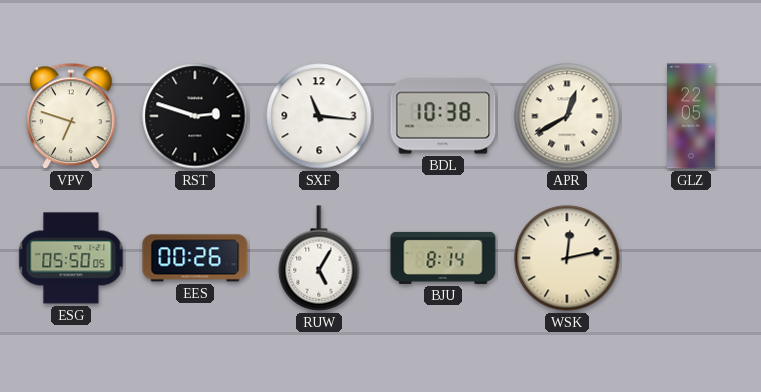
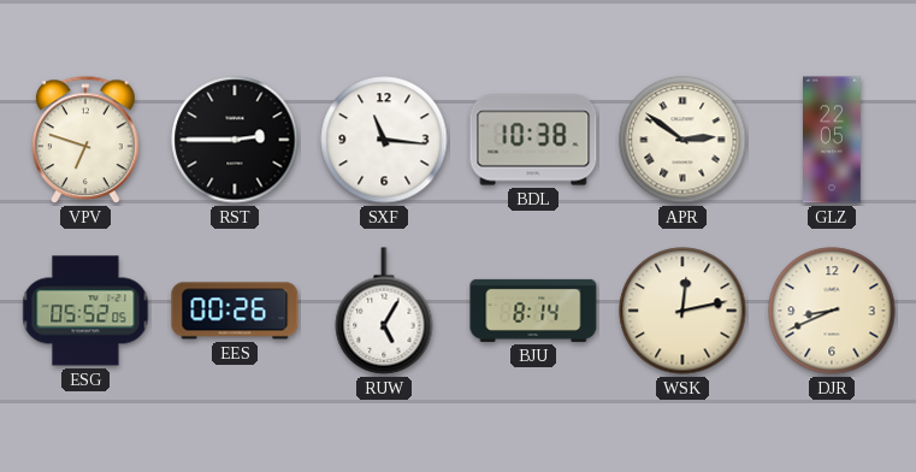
RST: 2:48 -> 2:45
APR: 12:40 -> 2:51
ESG: 05:50 -> 05:52
DJR: none -> 8:41
